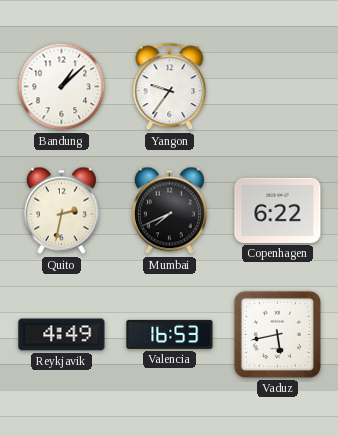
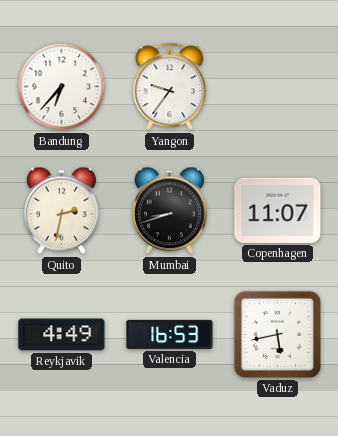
Bandung: 1:08 -> 6:37
Mumbai: 7:41 -> 8:42
Copenhagen: 6:22 -> 11:07
